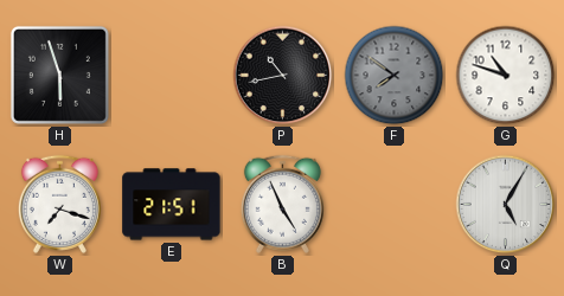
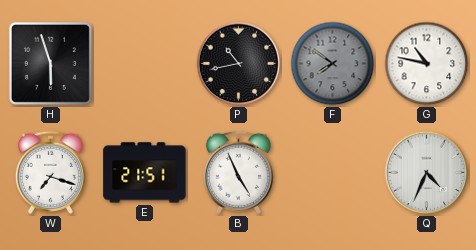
G: 10:48 -> 10:47
Q: 5:05 -> 4:34
